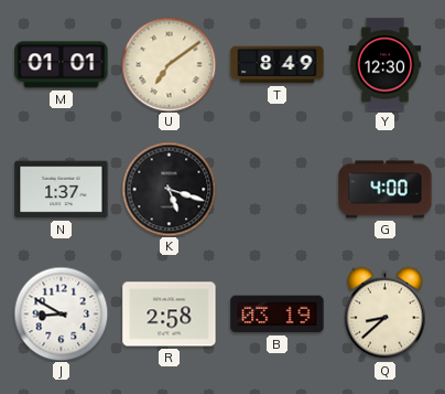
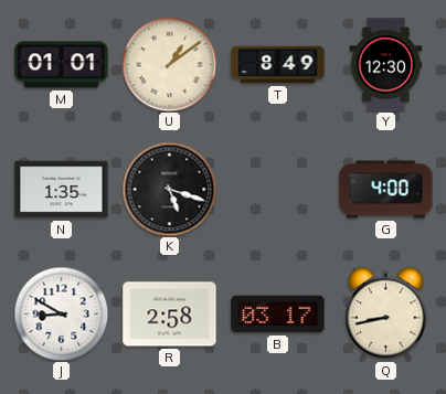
U: 7:09 -> 1:09
N: 1:37 -> 1:35
B: 03:19 -> 03:17
Q: 8:38 -> 8:43
